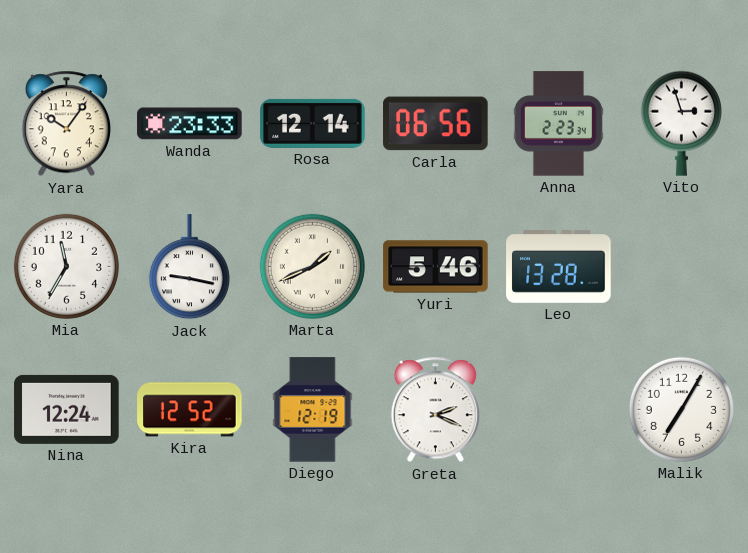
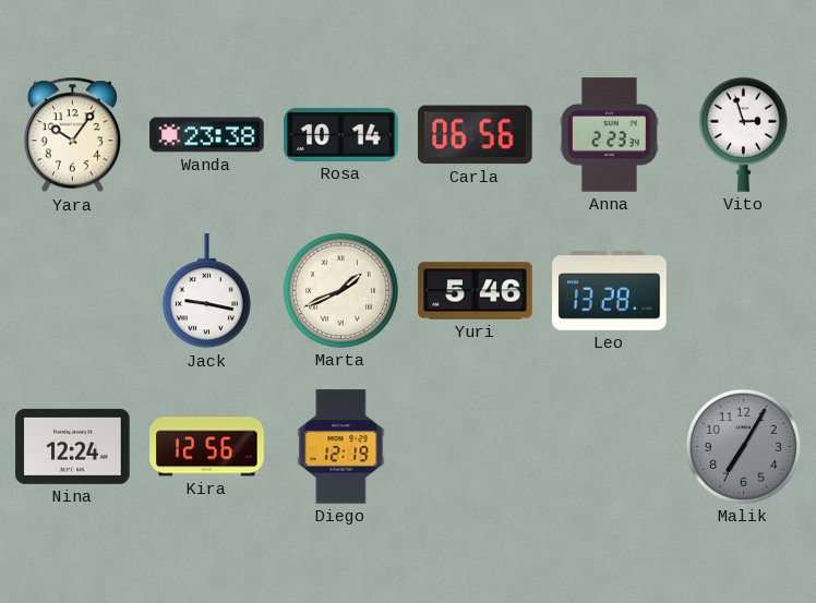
Wanda: 23:33 -> 23:38
Rosa: 12:14 -> 10:14
Mia: 11:35 -> none
Kira: 12:52 -> 12:56
Greta: 2:19 -> none
Malik dial: white -> grey
